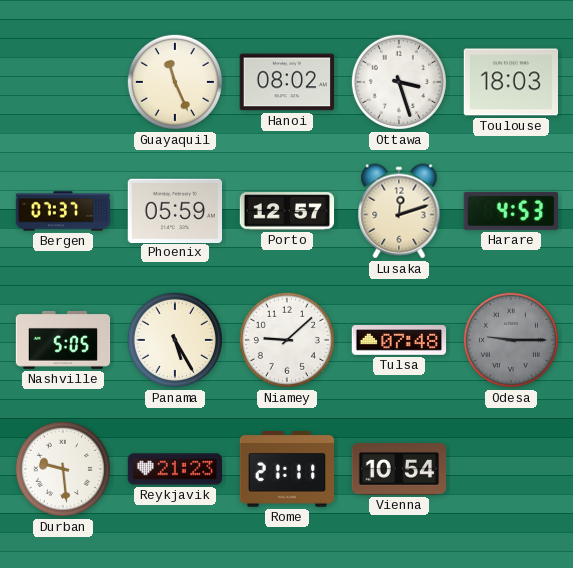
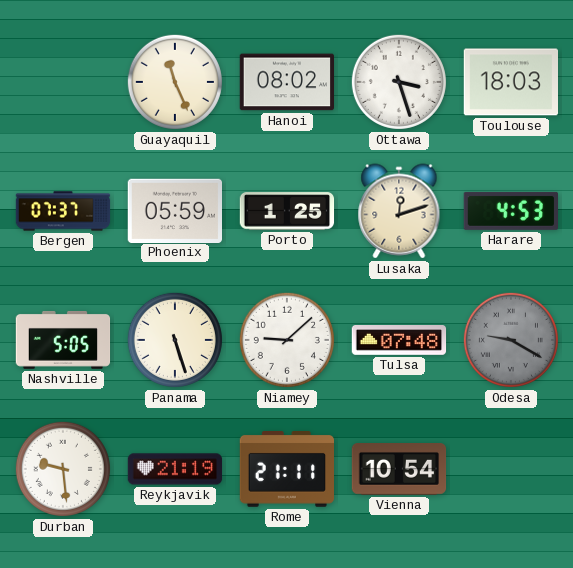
Porto: 12:57 -> 1:25
Panama: 5:25 -> 5:27
Odesa: 9:15 -> 9:20
Reykjavik: 21:23 -> 21:19
